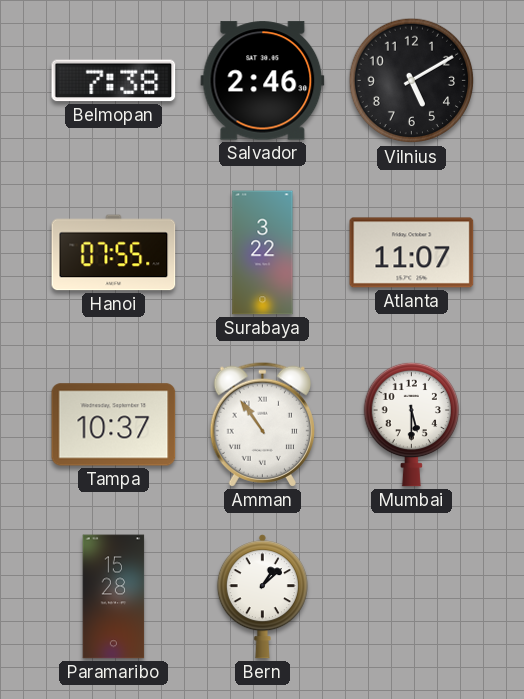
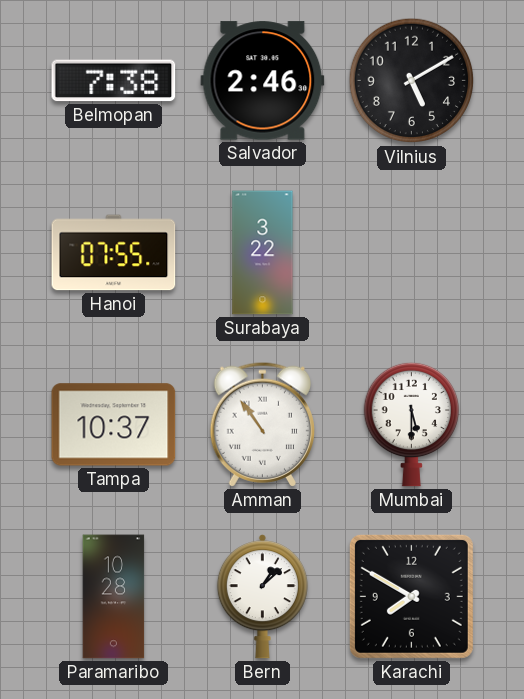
Atlanta: 11:07 -> none
Paramaribo: 15:28 -> 10:28
Karachi: none -> 7:50
